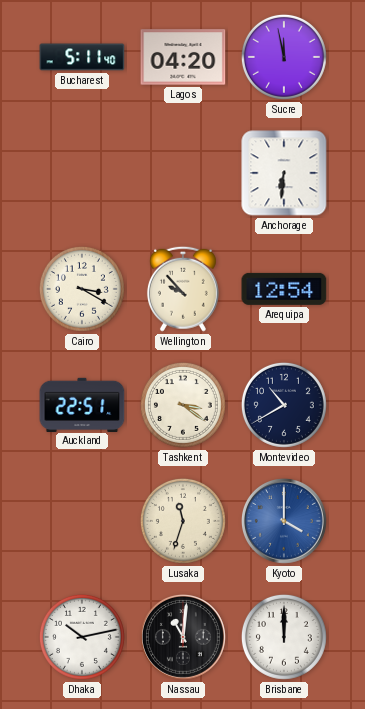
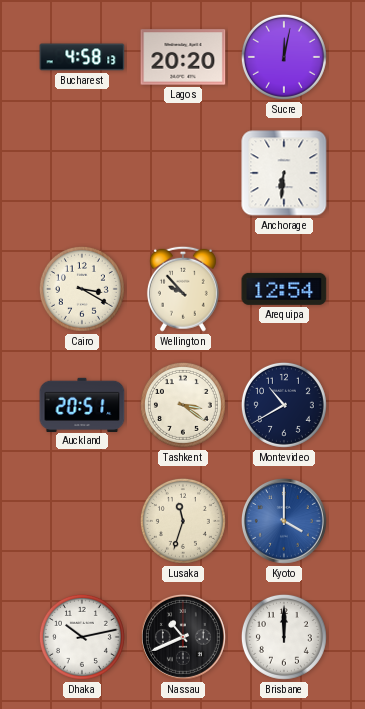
Bucharest: 5:11 -> 4:58
Lagos: 04:20 -> 20:20
Sucre: 11:58 -> 12:02
Auckland: 22:51 -> 20:51
Nassau: 11:01 -> 10:41
